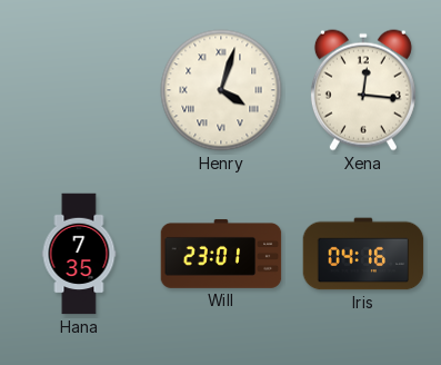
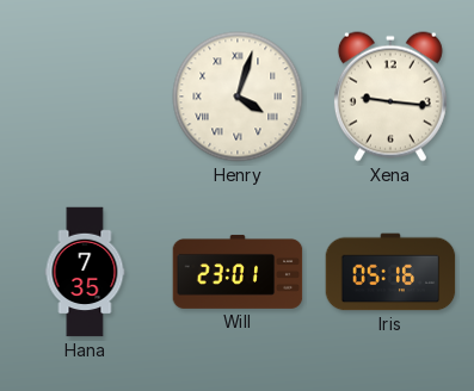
Xena: 12:16 -> 9:16
Iris: 04:16 -> 05:16
